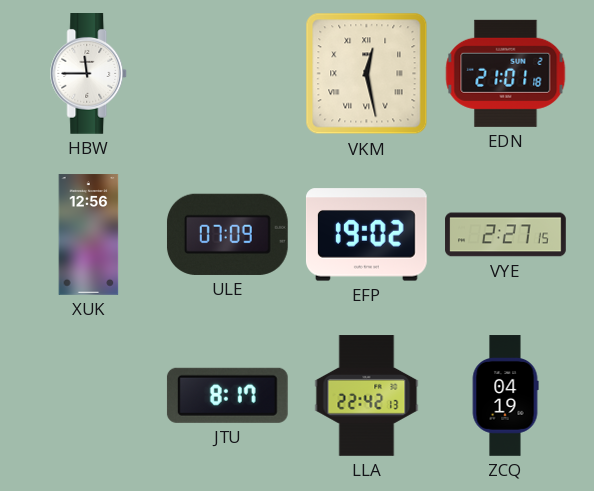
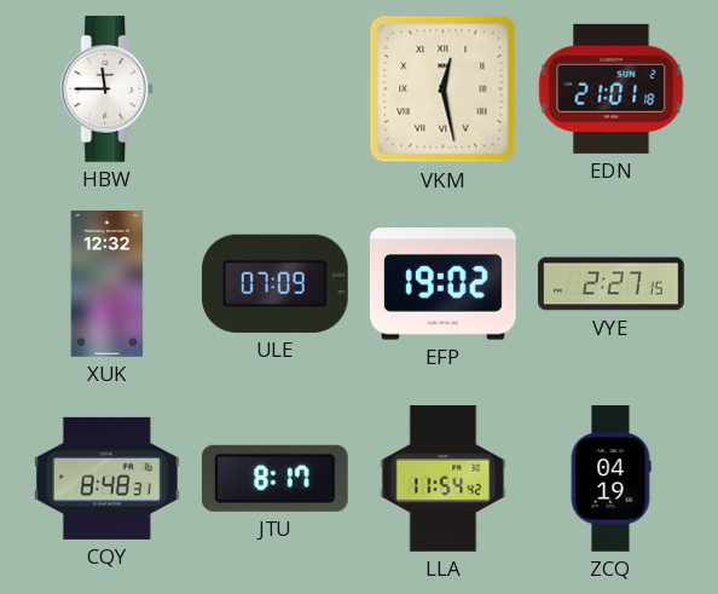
XUK: 12:56 -> 12:32
CQY: none -> 8:48
LLA: 22:42 -> 11:54
